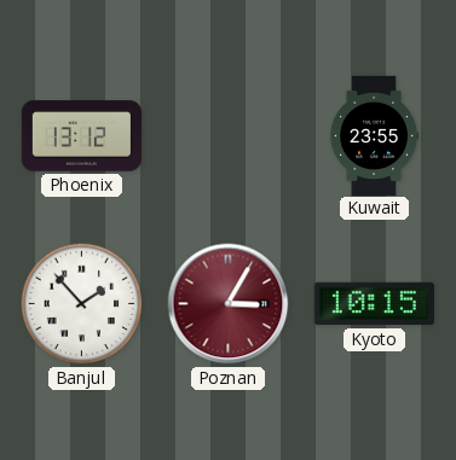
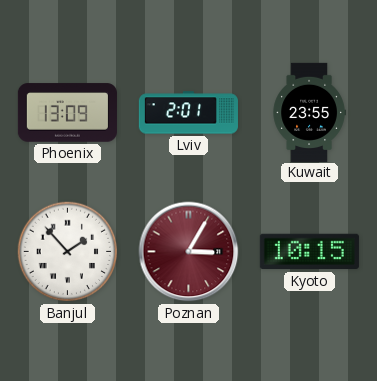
Phoenix: 13:12 -> 13:09
Lviv: none -> 2:01
